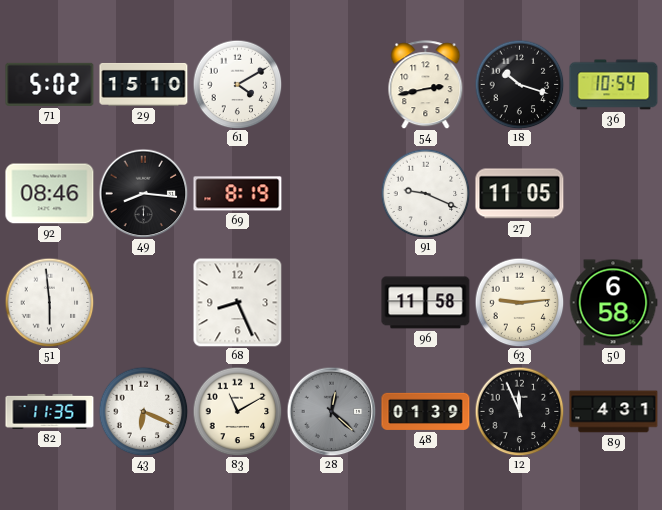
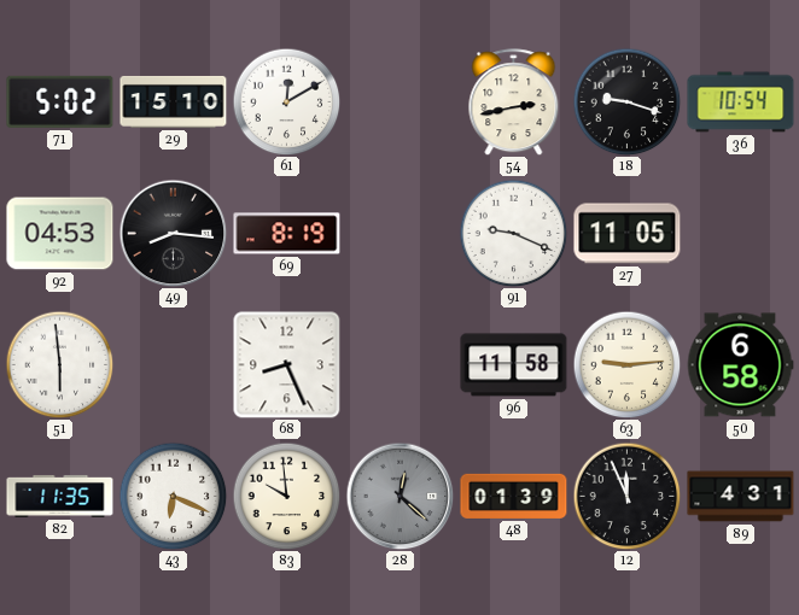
61: 4:10 -> 12:10
18: 10:18 -> 9:18
92: 08:46 -> 04:53
83: 11:10 -> 9:59
